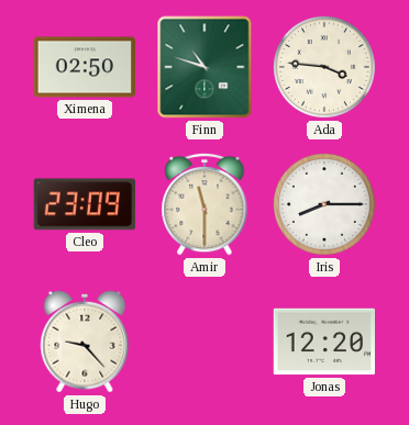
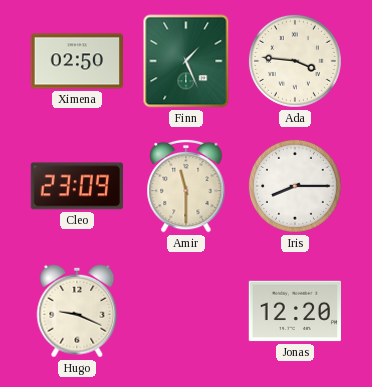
Finn: 10:48 -> 1:26
Hugo: 9:23 -> 9:19
